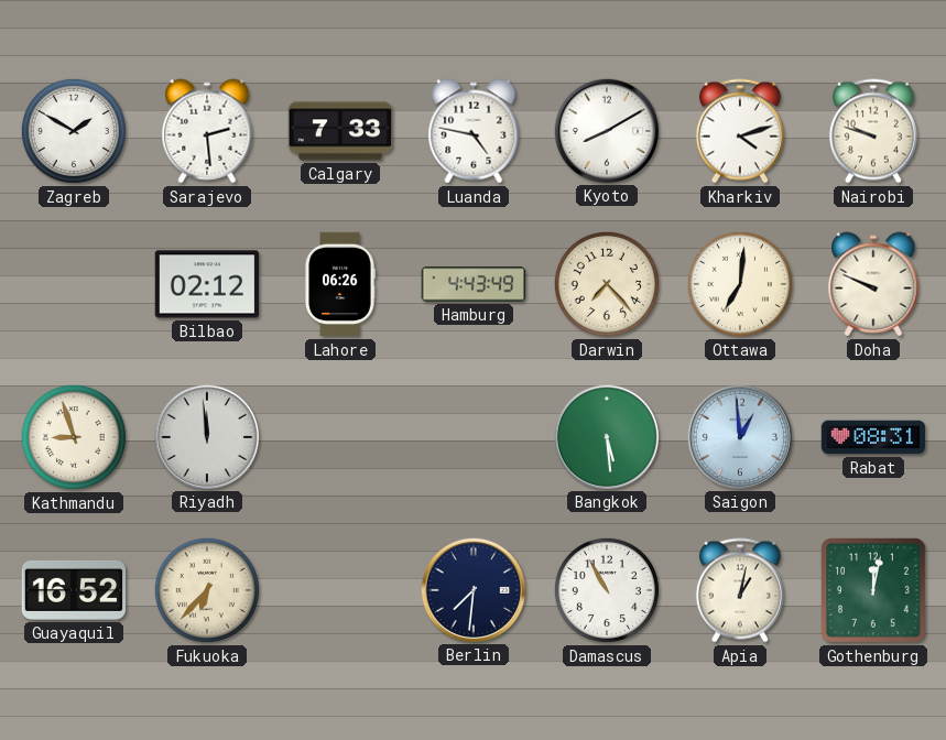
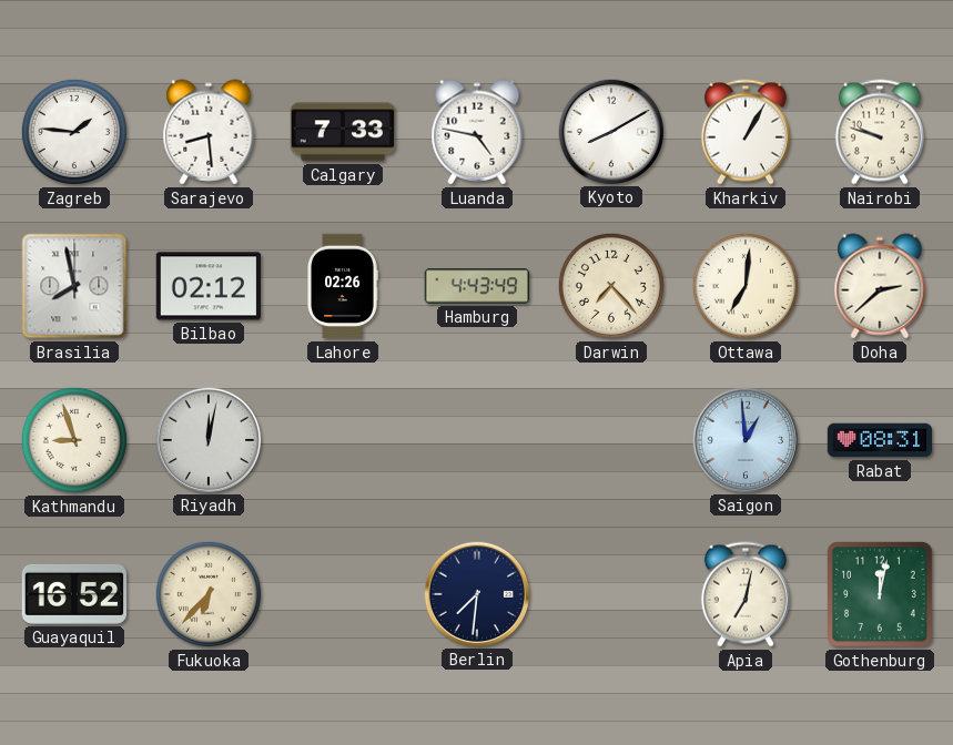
Zagreb: 1:50 -> 1:46
Sarajevo: 2:29 -> 8:29
Kharkiv: 4:12 -> 1:05
Brasilia: none -> 7:58
Lahore: 06:26 -> 02:26
Doha: 9:49 -> 2:38
Riyadh: 11:59 -> 12:02
Bangkok: 5:29 -> none
Damascus: 10:55 -> none
Apia: 1:02 -> 7:02
